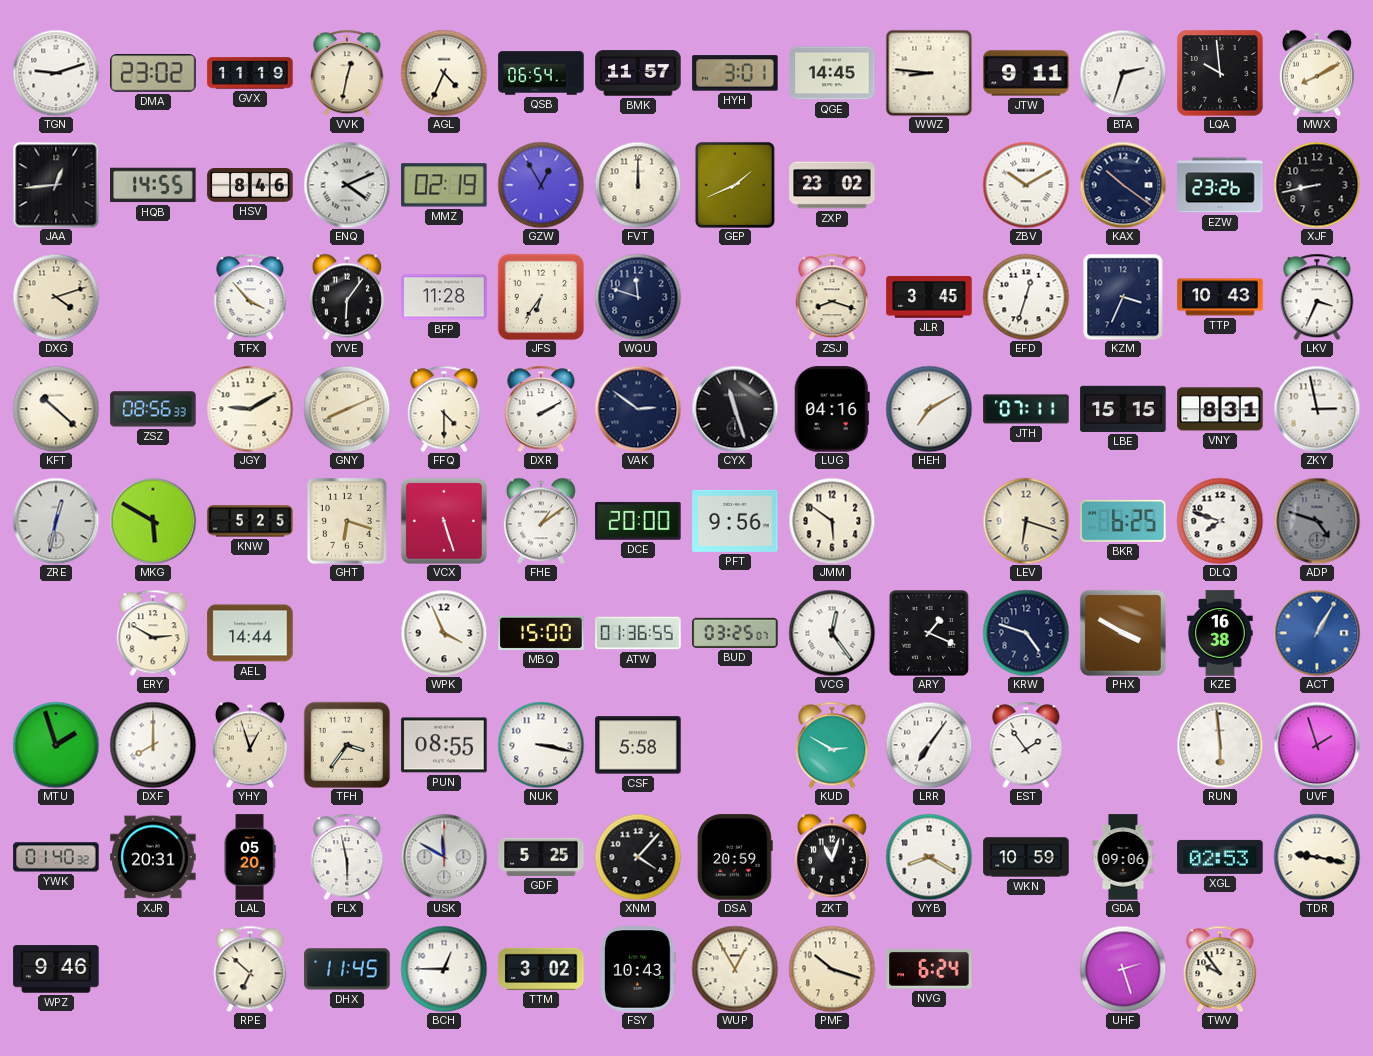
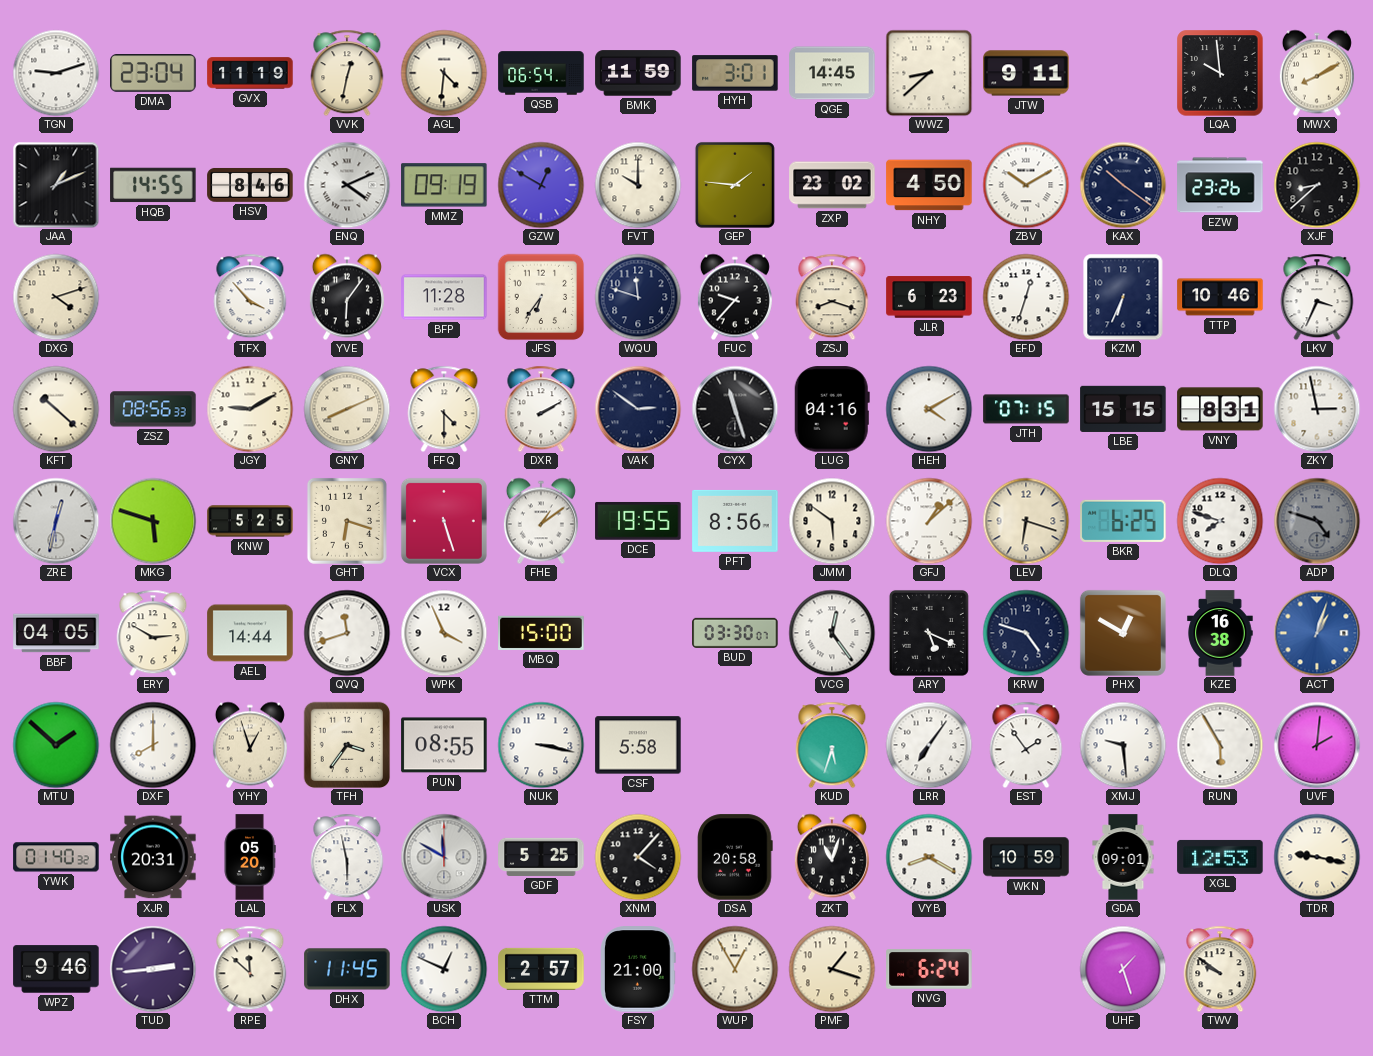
DMA: 23:02 -> 23:04
AGL: 4:34 -> 4:31
BMK: 11:57 -> 11:59
WWZ: 8:46 -> 8:38
BTA: 2:33 -> none
JAA: 12:44 -> 1:11
MMZ: 02:19 -> 09:19
GZW: 12:55 -> 12:50
FVT: 12:00 -> 10:00
GEP: 1:41 -> 1:46
NHY: none -> 4:50
XJF: 8:43 -> 8:38
FUC: none -> 9:37
JLR: 3:45 -> 6:23
KZM: 3:34 -> 6:34
TTP: 10:43 -> 10:46
HEH: 7:10 -> 4:10
JTH: 07:11 -> 07:15
MKG: 5:50 -> 5:48
DCE: 20:00 -> 19:55
PFT: 9:56 -> 8:56
GFJ: none -> 1:08
BBF: none -> 04:05
QVQ: none -> 11:42
ATW: 01:36 -> none
BUD: 03:25 -> 03:30
ARY: 1:19 -> 5:19
PHX: 3:50 -> 12:50
ACT: 1:05 -> 1:03
MTU: 1:57 -> 1:52
KUD: 2:50 -> 5:33
XMJ: none -> 9:29
RUN: 5:59 -> 5:55
UVF: 1:57 -> 2:01
DSA: 20:59 -> 20:58
GDA: 09:06 -> 09:01
XGL: 02:53 -> 12:53
TUD: none -> 2:44
RPE: 6:52 -> 11:52
BCH: 12:45 -> 12:49
TTM: 3:02 -> 2:57
FSY: 10:43 -> 21:00
PMF: 10:18 -> 1:18
UHF: 2:27 -> 1:27
TWV: 9:54 -> 9:51
